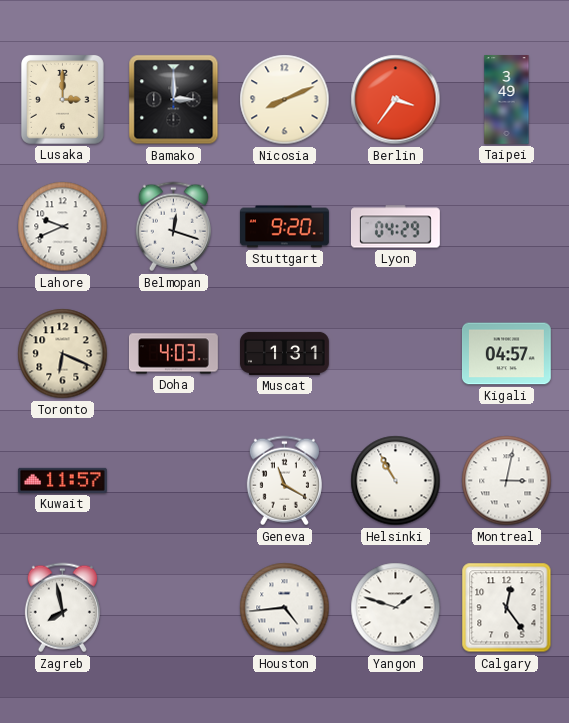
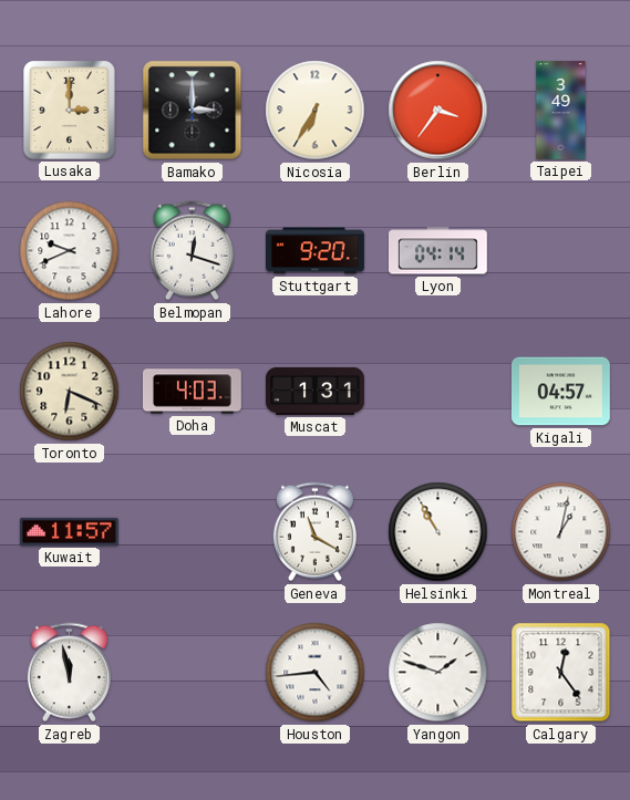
Nicosia: 8:11 -> 6:35
Lyon: 04:29 -> 04:14
Montreal: 3:02 -> 1:02
Zagreb: 7:58 -> 11:58
